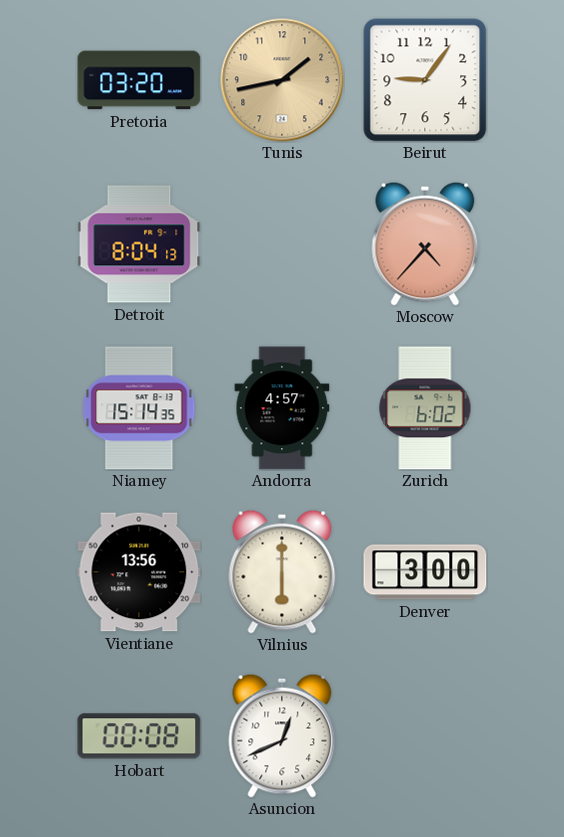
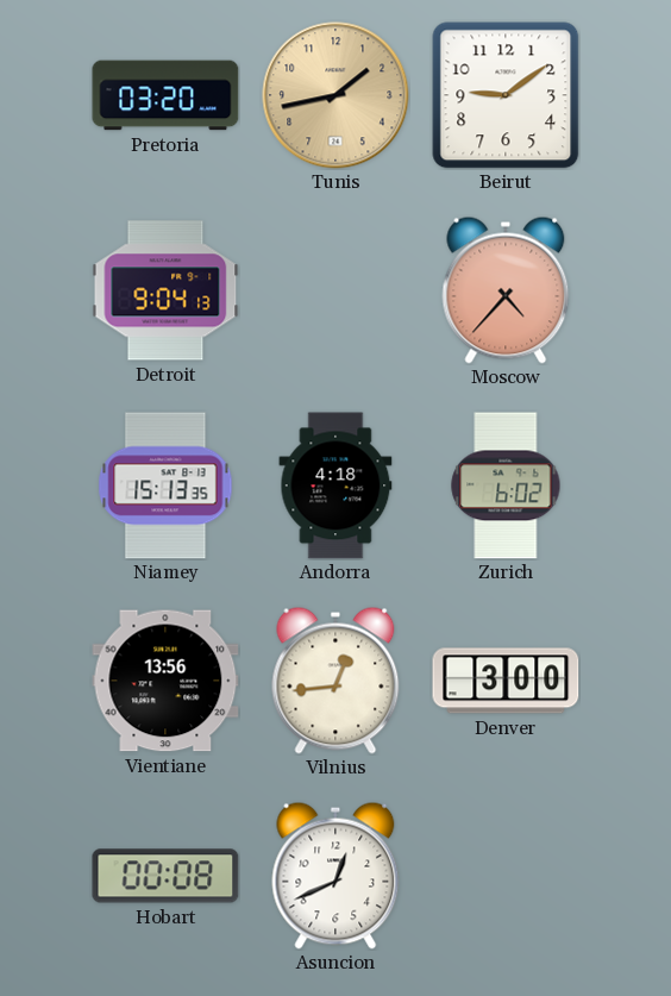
Beirut: 9:06 -> 9:09
Detroit: 8:04 -> 9:04
Niamey: 15:14 -> 15:13
Andorra: 4:57 -> 4:18
Vilnius: 6:00 -> 12:44
